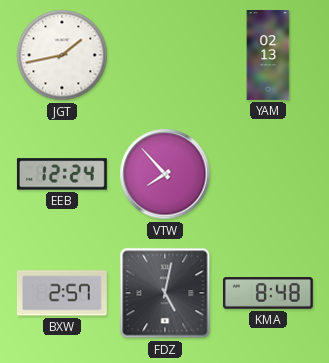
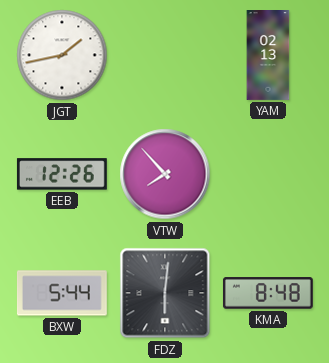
EEB: 12:24 -> 12:26
BXW: 2:57 -> 5:44
FDZ: 5:02 -> 6:01
